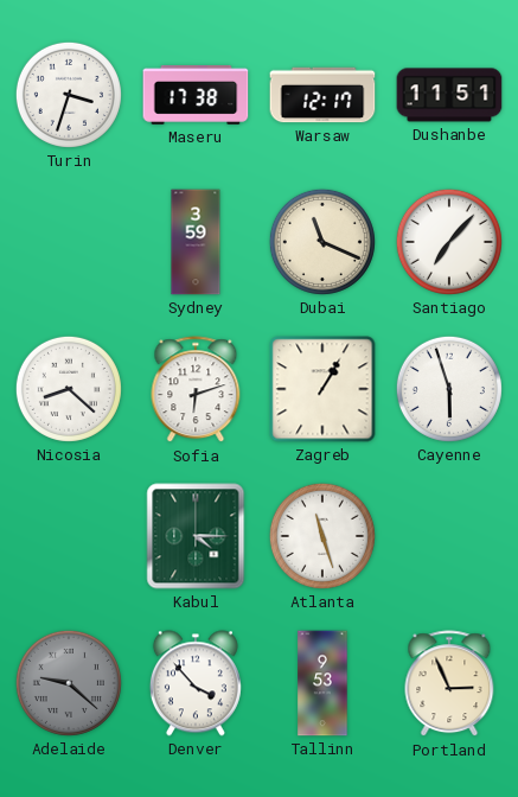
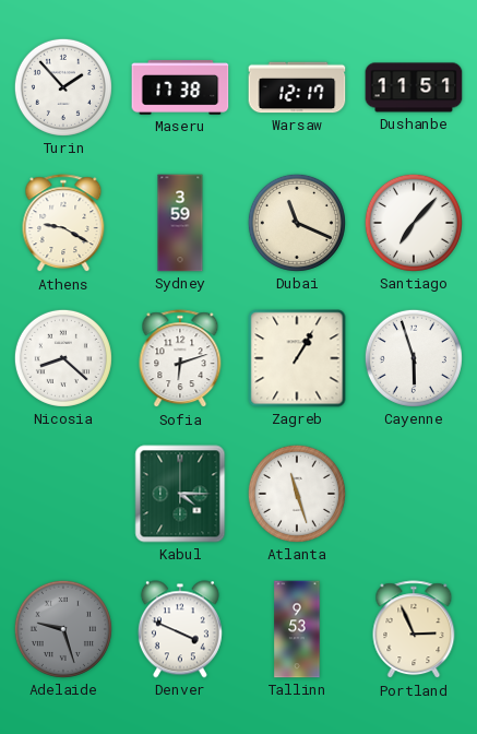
Turin: 3:33 -> 1:53
Athens: none -> 9:20
Adelaide: 9:22 -> 9:27
Denver: 3:53 -> 3:49
